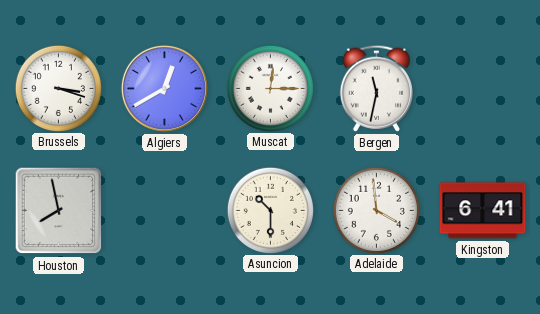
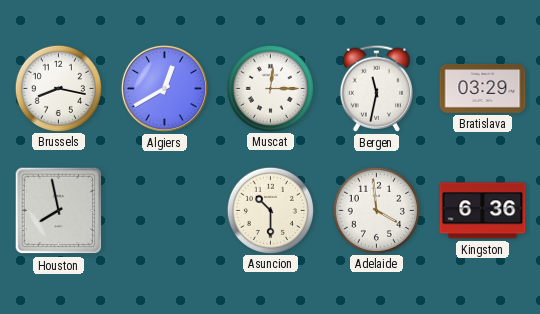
Brussels: 3:18 -> 8:17
Bratislava: none -> 03:29
Kingston: 6:41 -> 6:36
